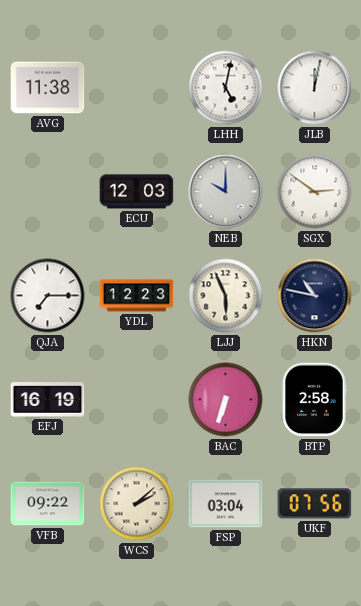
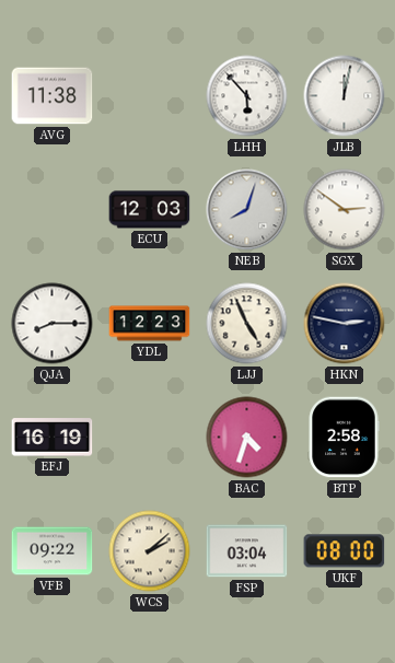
LHH: 5:02 -> 5:53
NEB: 10:00 -> 8:03
QJA: 7:15 -> 8:15
LJJ: 5:56 -> 4:56
HKN: 10:47 -> 2:47
BAC: 6:33 -> 4:33
UKF: 07:56 -> 08:00
